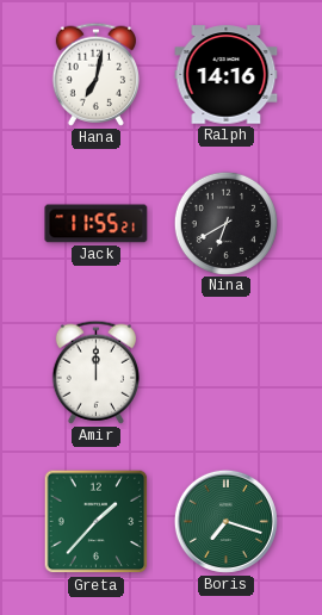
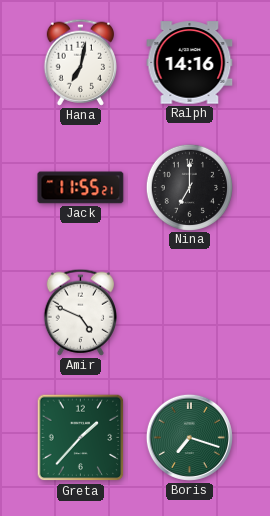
Nina: 6:40 -> 7:00
Amir: 12:00 -> 4:49
